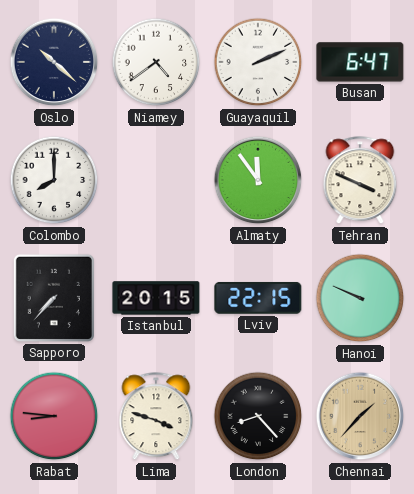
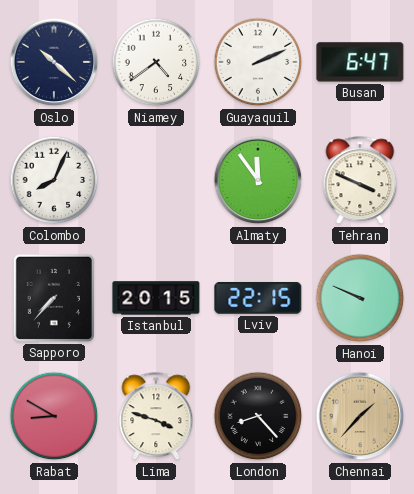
Colombo: 8:00 -> 8:04
Rabat: 8:46 -> 8:50
